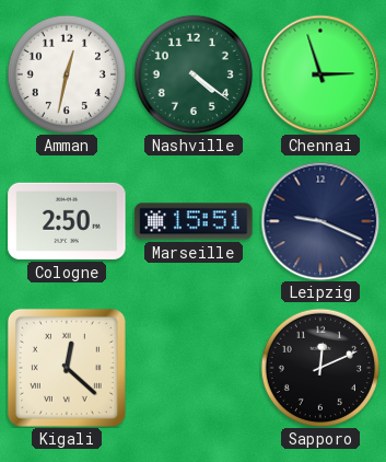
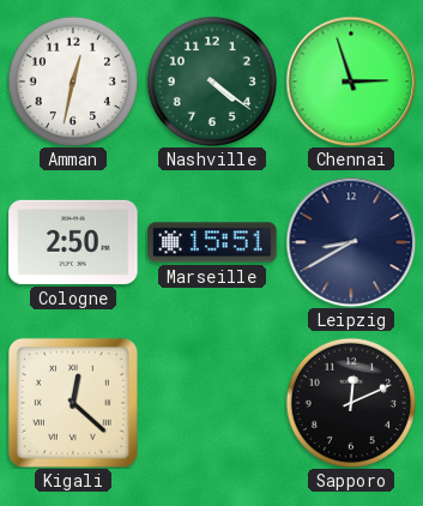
Leipzig: 9:19 -> 8:40
